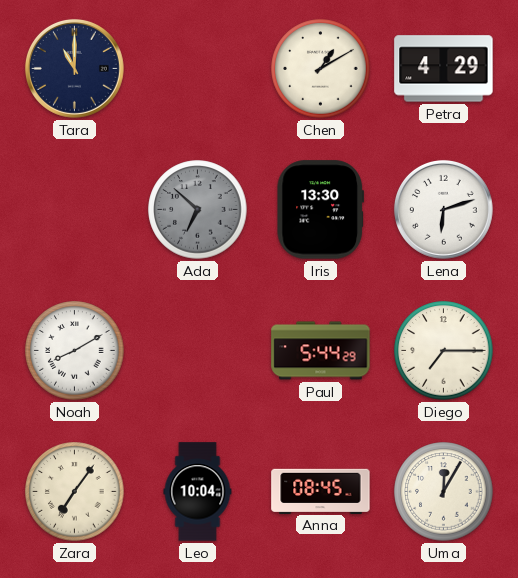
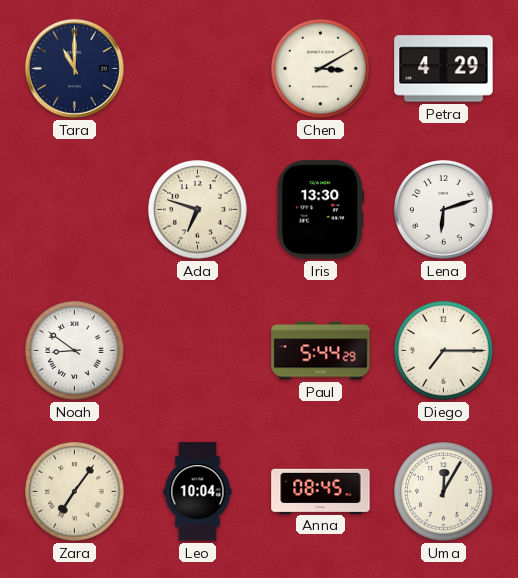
Chen: 1:10 -> 3:10
Ada: 6:52 -> 6:48
Ada dial: grey -> cream
Noah: 8:10 -> 8:51
